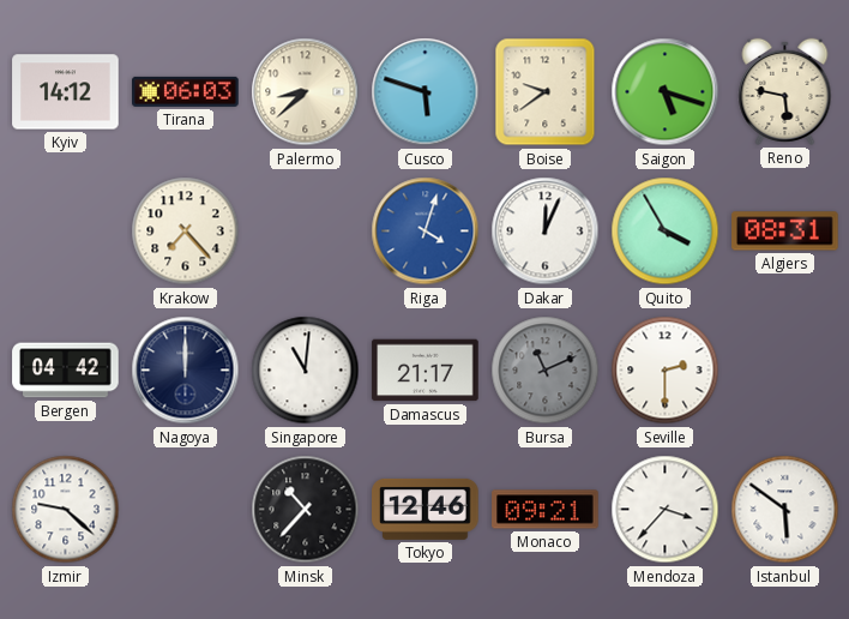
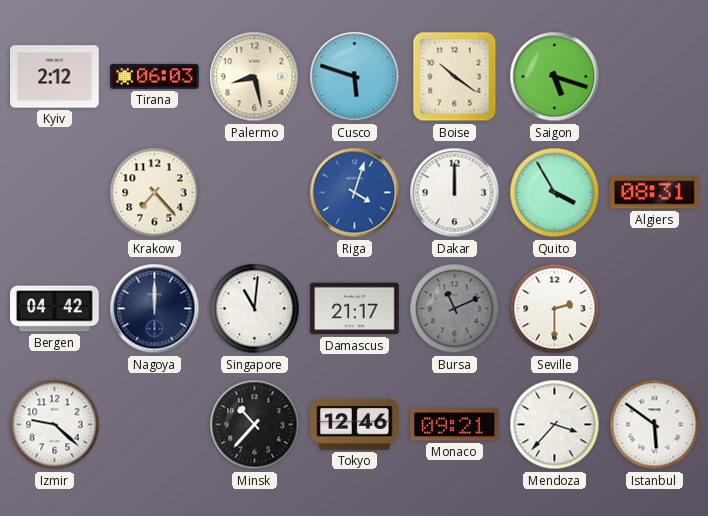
Kyiv: 14:12 -> 2:12
Palermo: 8:38 -> 8:28
Boise: 9:39 -> 10:21
Reno: 5:47 -> none
Dakar: 12:04 -> 12:00
